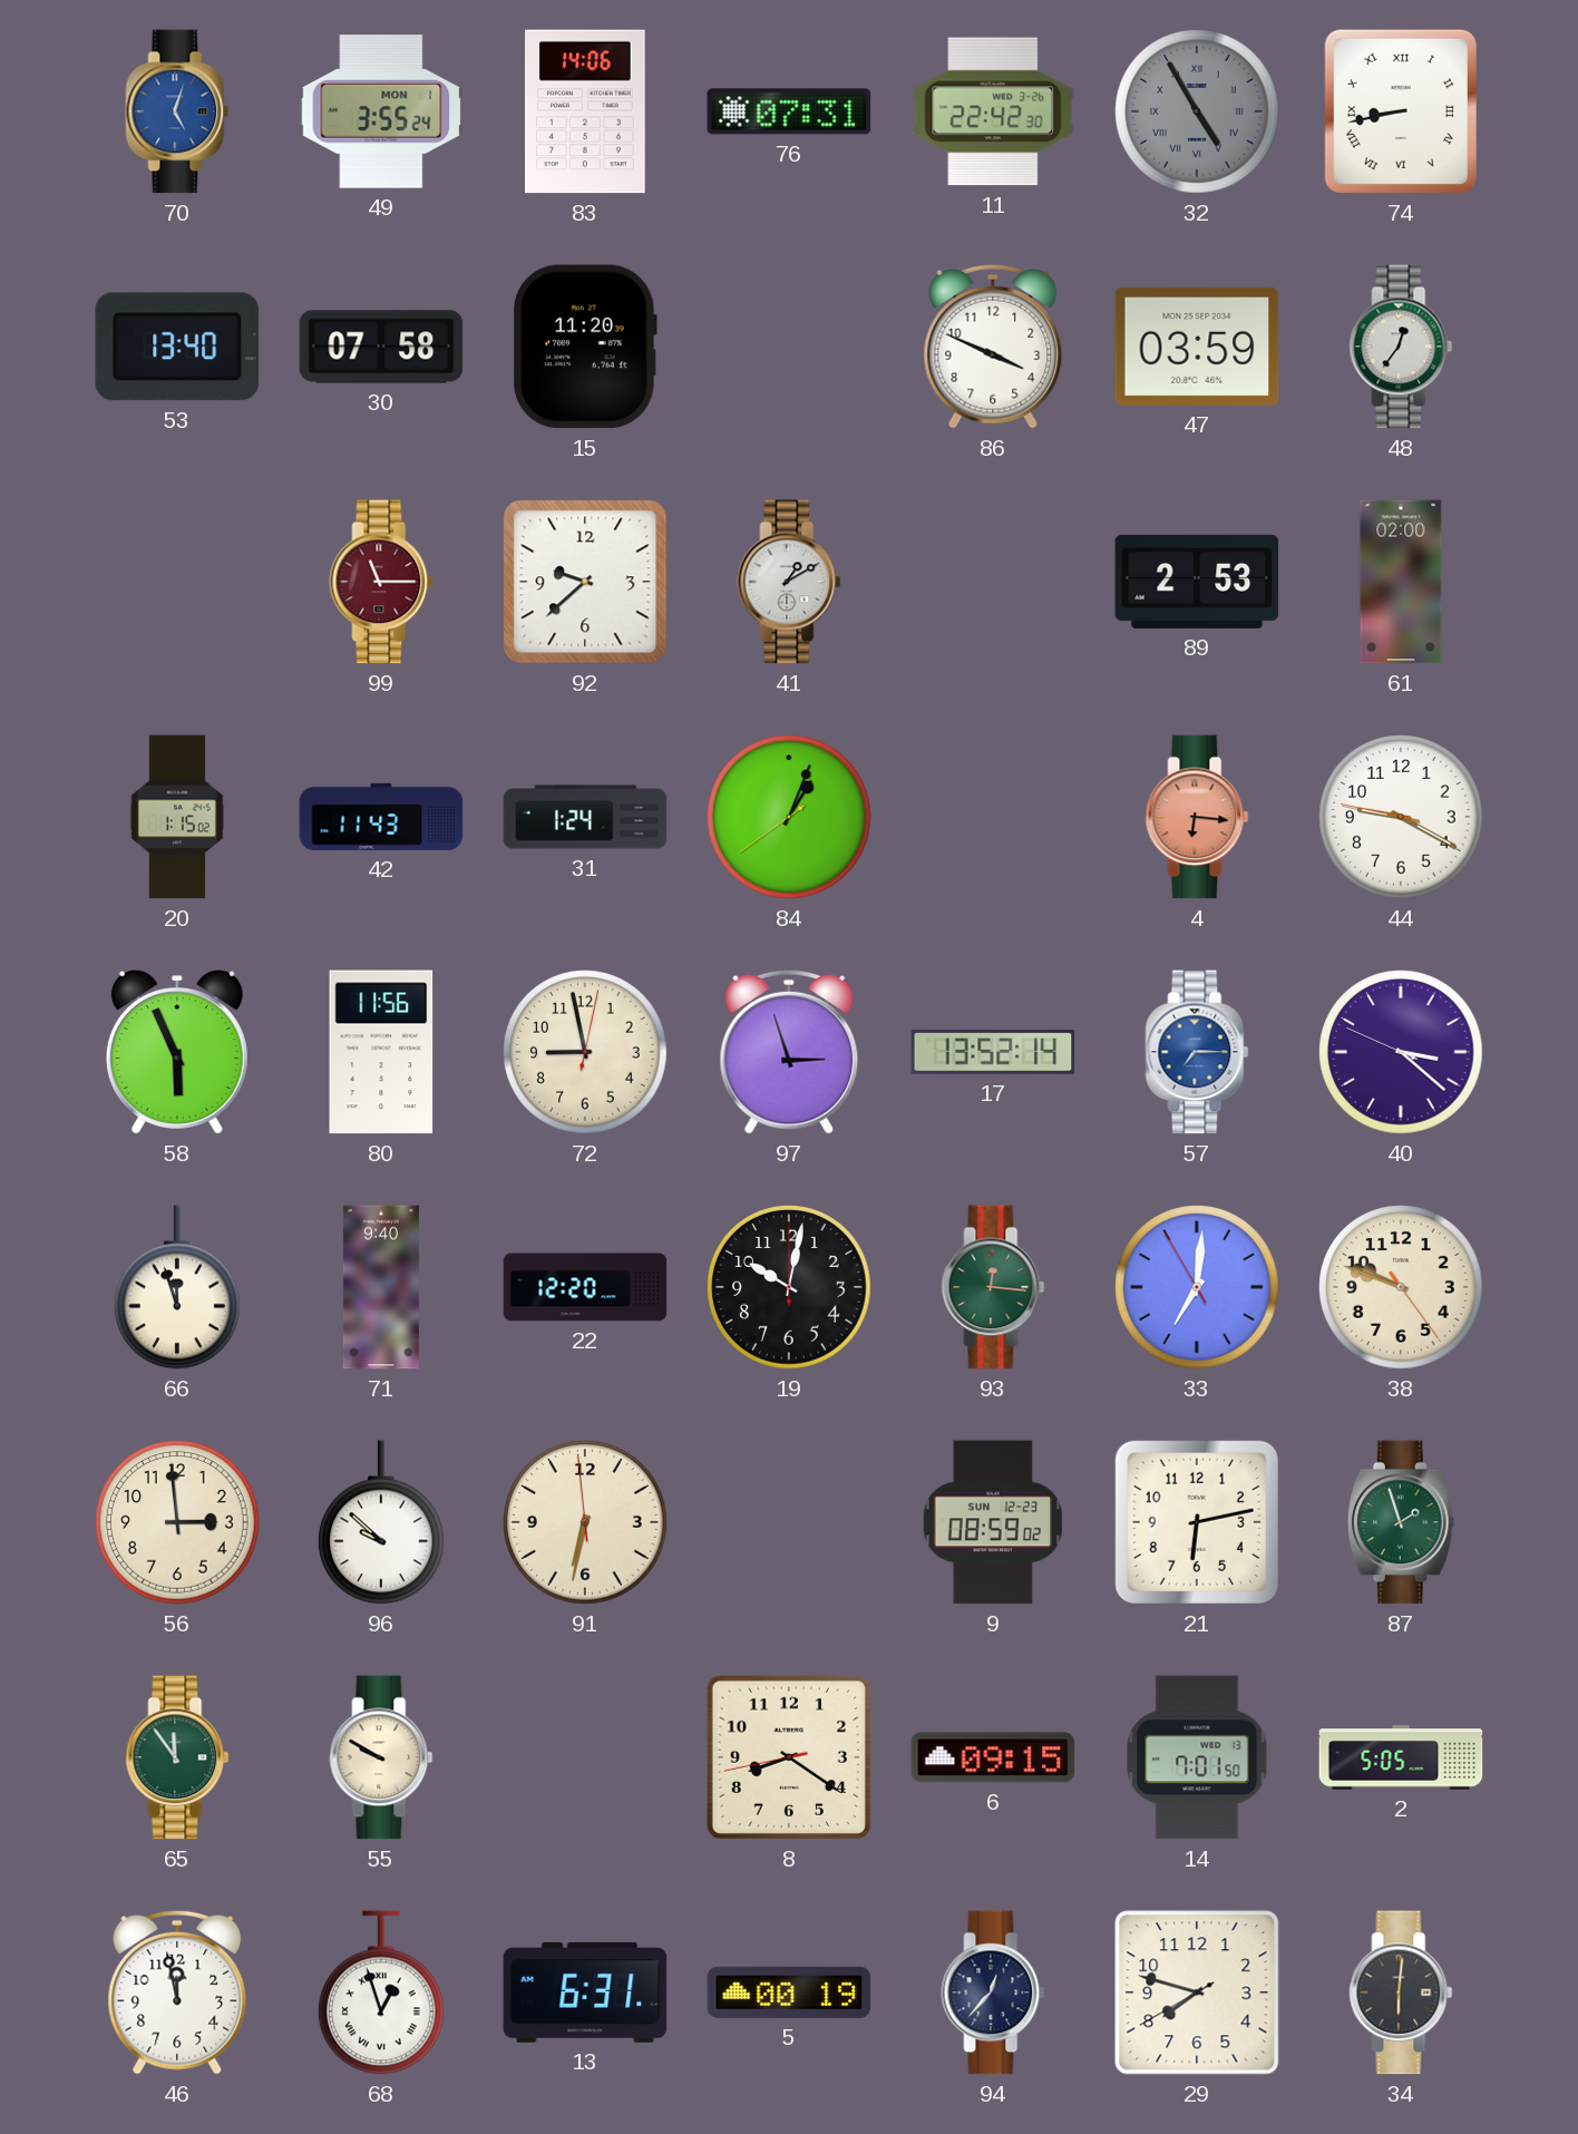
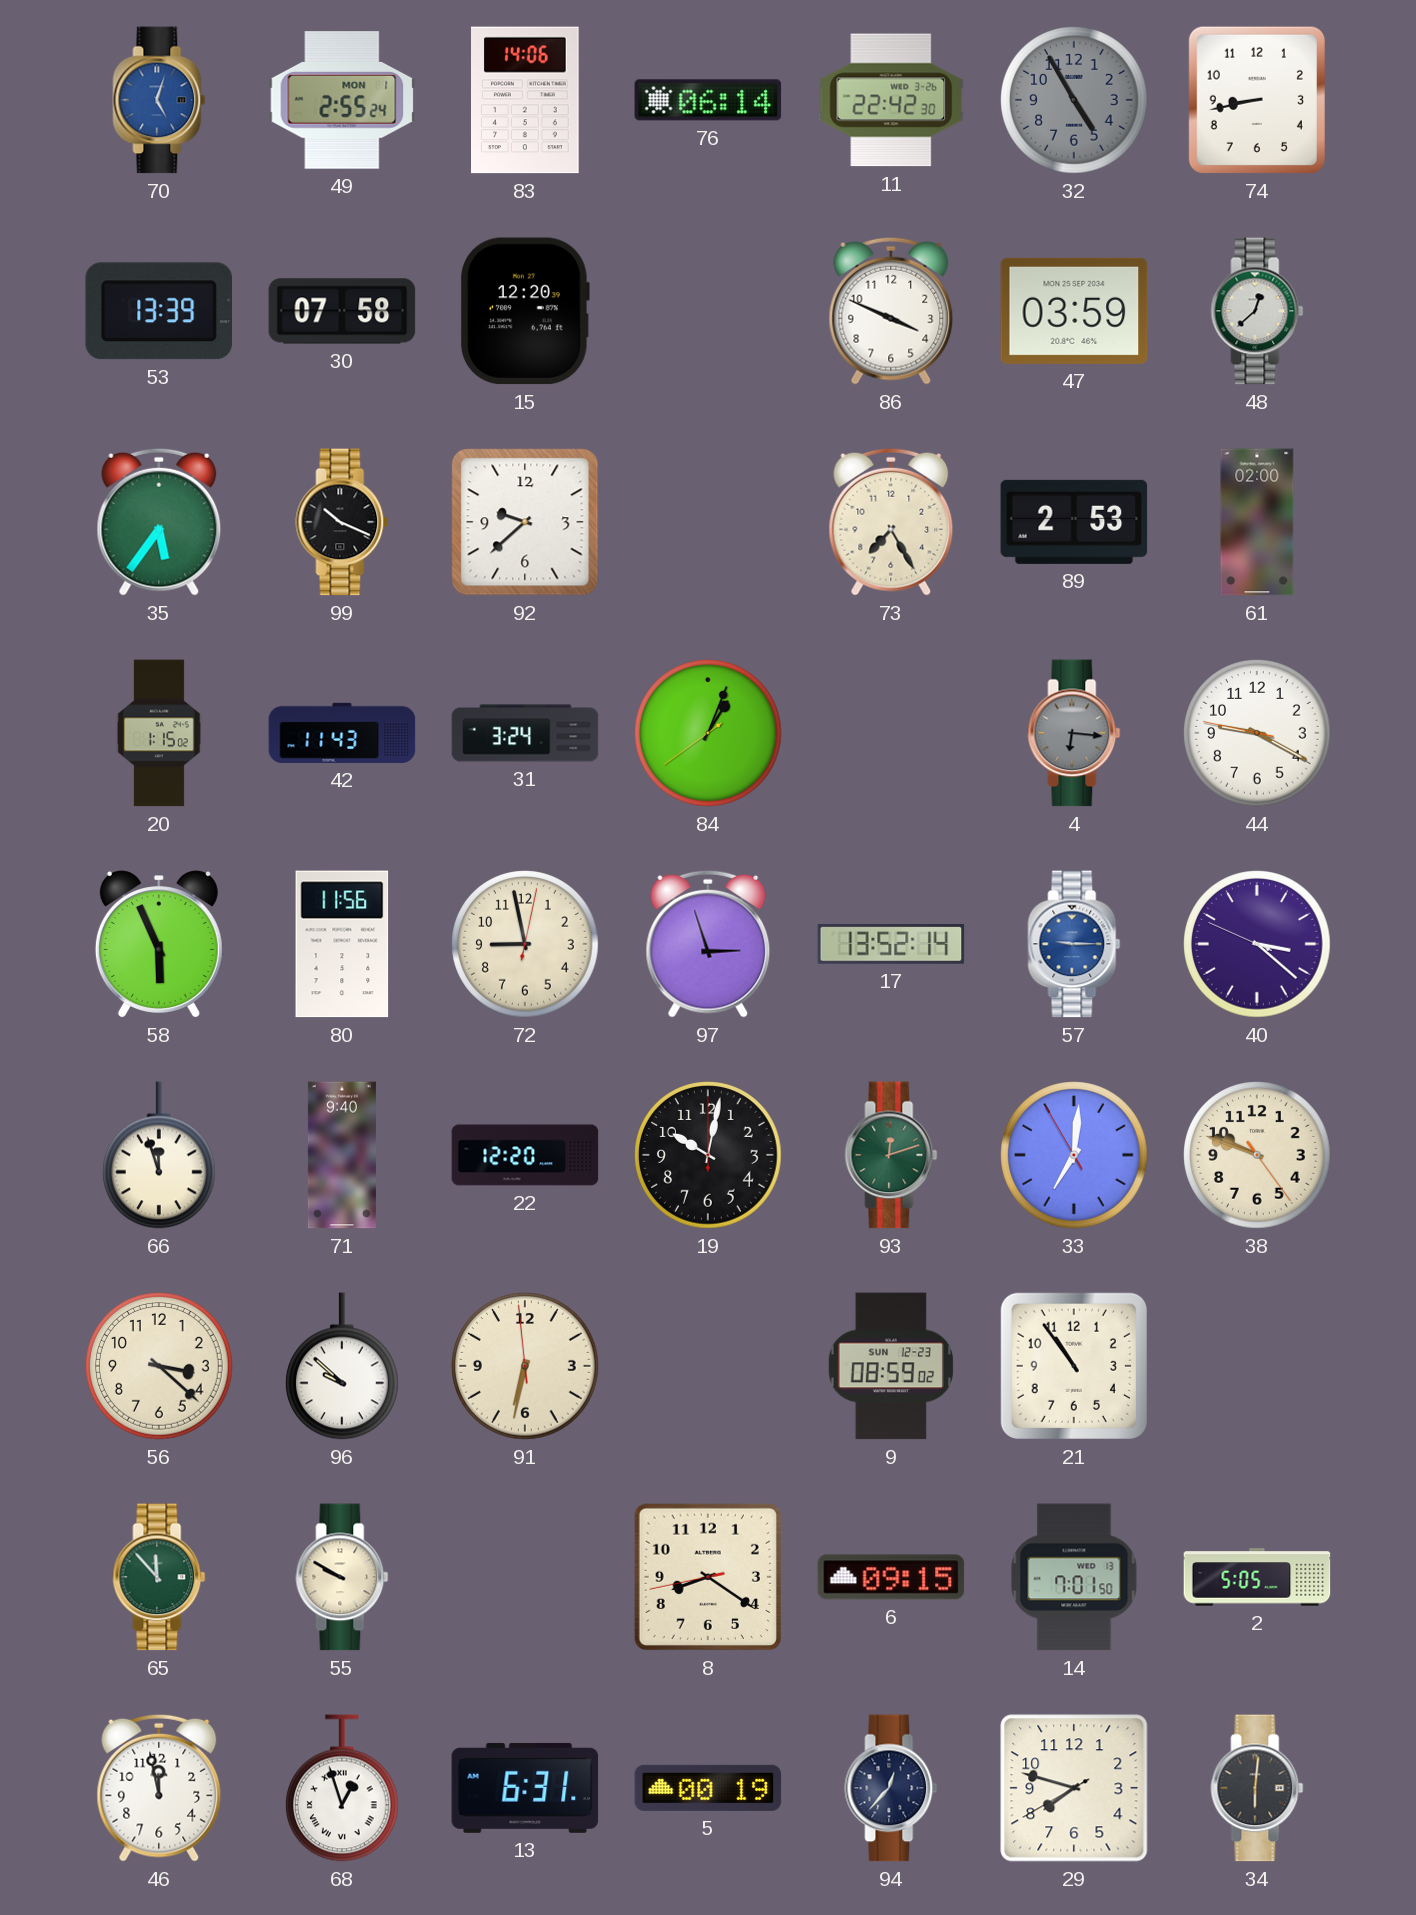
49: 3:55 -> 2:55
76: 07:31 -> 06:14
32 numerals: Roman -> Arabic
74 numerals: Roman -> Arabic
53: 13:40 -> 13:39
15: 11:20 -> 12:20
48: 12:36 -> 12:38
35: none -> 5:36
99: 11:15 -> 10:19
99 dial: burgundy -> black
41: 1:10 -> none
73: none -> 7:25
31: 1:24 -> 3:24
4 dial: salmon -> grey
57: 7:15 -> 9:15
93: 12:16 -> 12:12
56: 2:59 -> 3:22
21: 6:13 -> 10:54
87: 1:57 -> none
65: 11:54 -> 11:53
